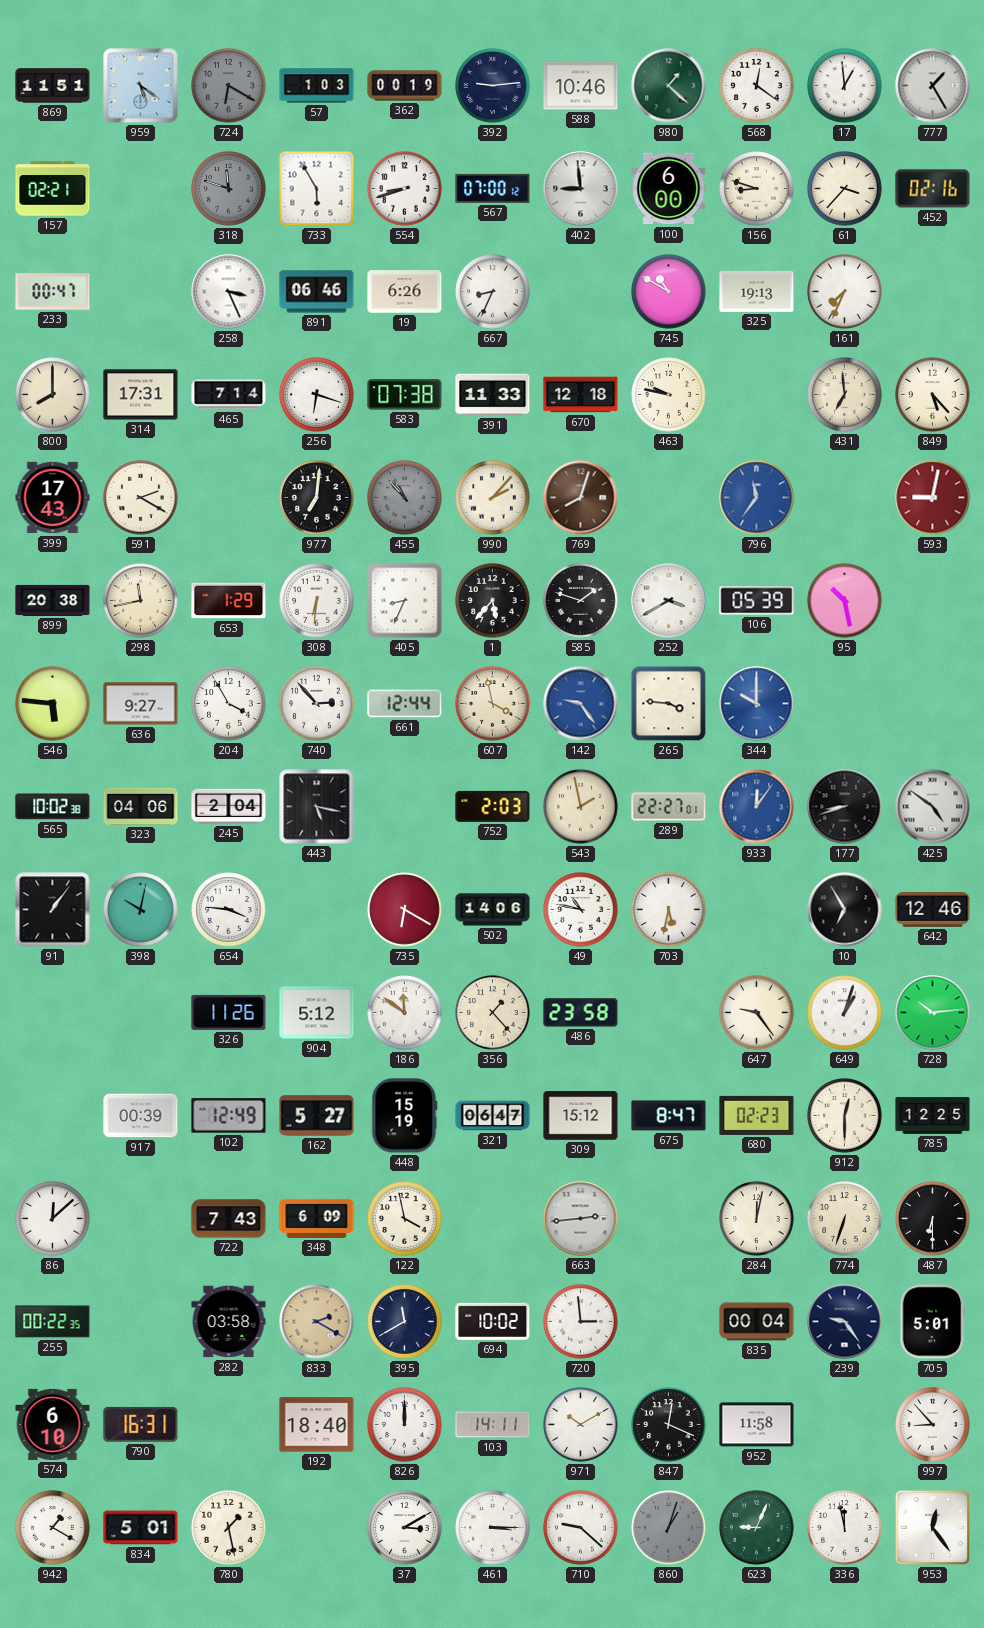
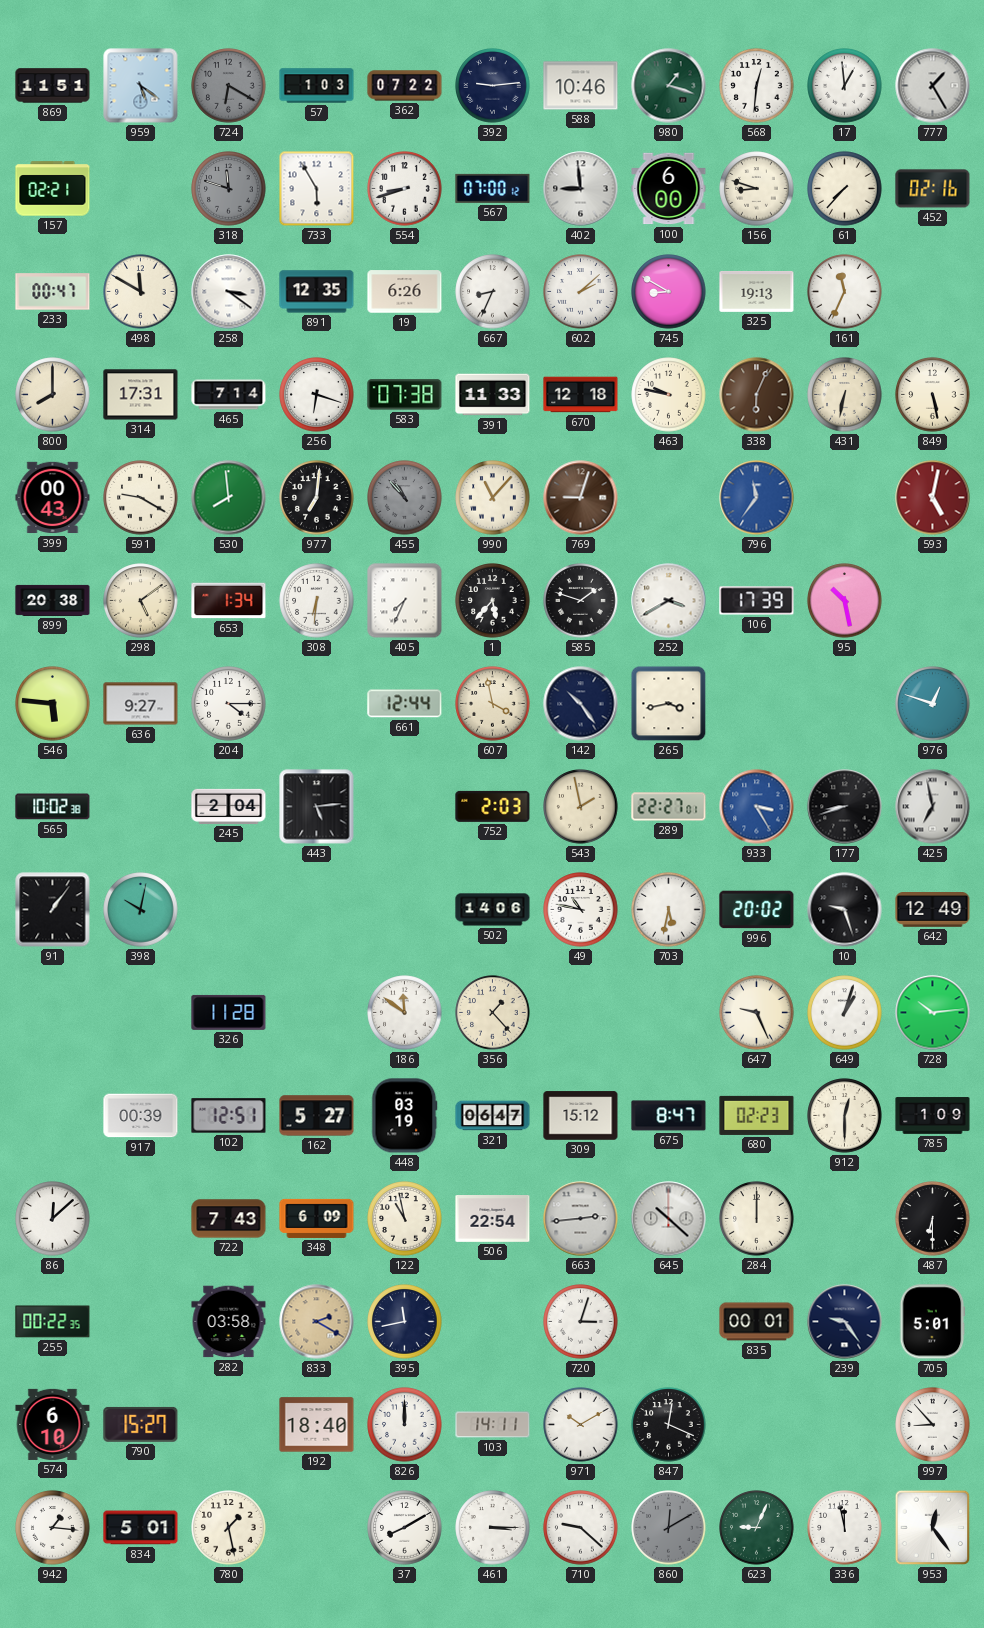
362: 00:19 -> 07:22
980: 1:22 -> 1:18
568: 12:21 -> 12:31
61: 3:37 -> 7:37
498: none -> 11:50
258: 3:26 -> 3:21
891: 06:46 -> 12:35
602: none -> 2:08
745: 10:50 -> 8:50
161: 7:34 -> 11:34
338: none -> 6:04
431: 6:59 -> 6:32
849: 5:23 -> 5:28
399: 17:43 -> 00:43
591: 2:20 -> 9:20
530: none -> 7:59
990: 2:07 -> 11:07
769: 8:03 -> 9:03
593: 9:02 -> 5:02
298: 11:43 -> 5:09
653: 1:29 -> 1:34
405: 8:34 -> 7:34
106: 05:39 -> 17:39
204: 3:55 -> 4:15
740: 2:53 -> none
142: 9:24 -> 10:24
142 dial: blue -> navy
265: 3:46 -> 3:43
344: 10:00 -> none
976: none -> 12:48
323: 04:06 -> none
443: 5:17 -> 5:14
933: 12:06 -> 3:25
425: 4:51 -> 6:58
654: 3:46 -> none
735: 6:20 -> none
996: none -> 20:02
10: 6:55 -> 9:27
642: 12:46 -> 12:49
326: 11:26 -> 11:28
904: 5:12 -> none
486: 23:58 -> none
647: 9:24 -> 9:26
102: 12:49 -> 12:51
448: 15:19 -> 03:19
785: 12:25 -> 1:09
122: 3:58 -> 10:58
506: none -> 22:54
645: none -> 10:22
284: 12:02 -> 12:00
774: 6:33 -> none
395: 11:40 -> 11:43
694: 10:02 -> none
720: 2:59 -> 3:03
835: 00:04 -> 00:01
790: 16:31 -> 15:27
952: 11:58 -> none
942: 1:20 -> 1:16
37: 3:10 -> 8:10
860: 1:03 -> 12:10
